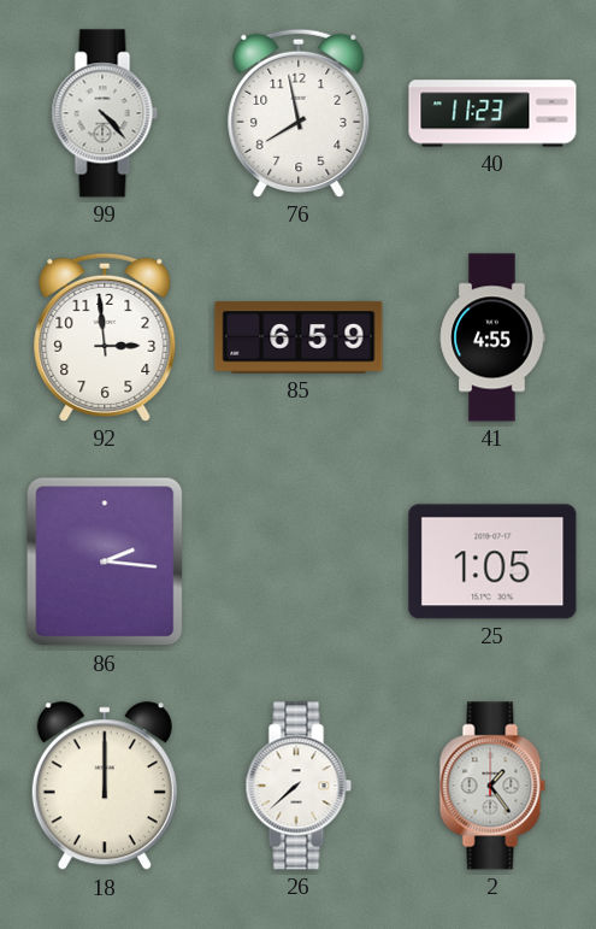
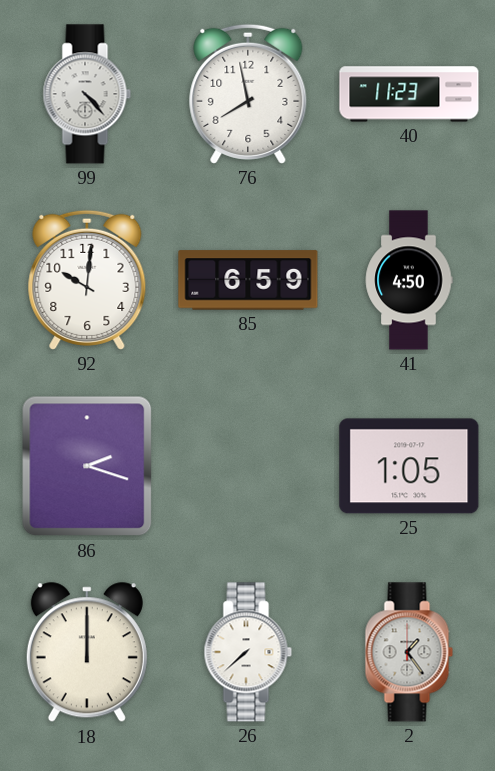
92: 2:59 -> 10:01
41: 4:55 -> 4:50
86: 2:16 -> 2:18
